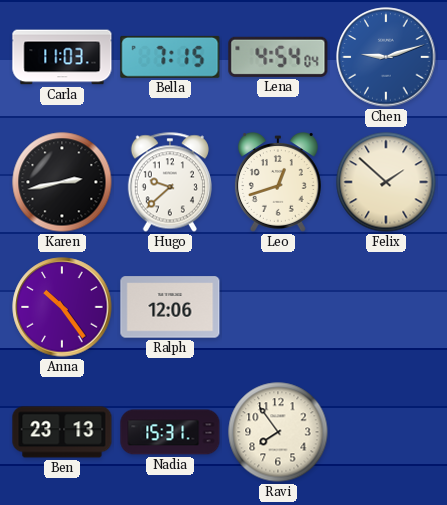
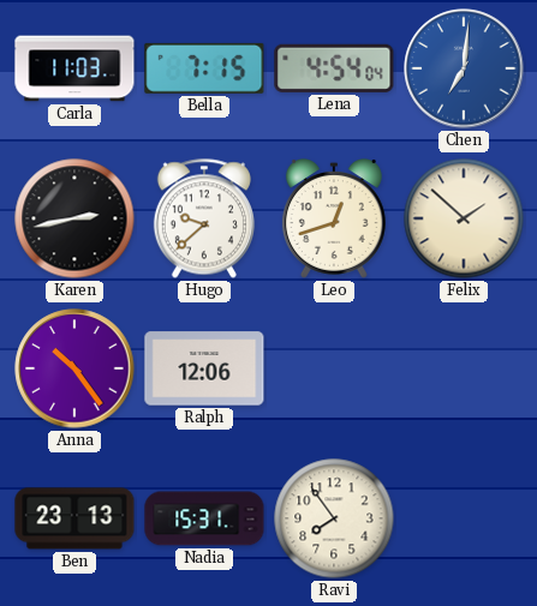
Chen: 9:12 -> 7:01
